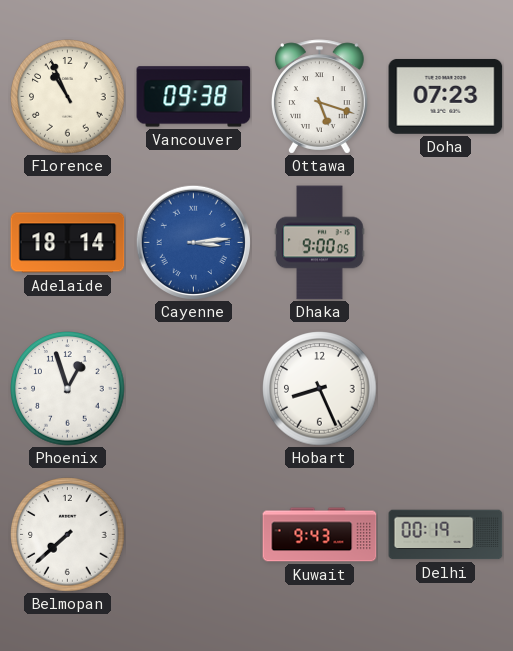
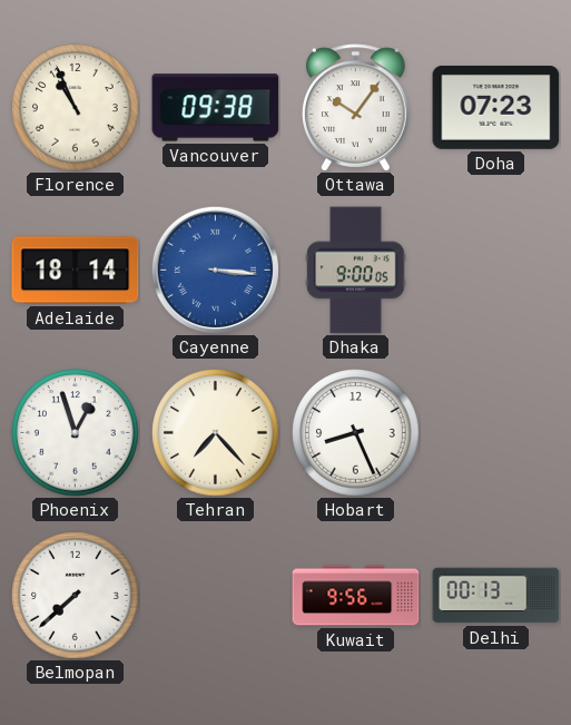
Ottawa: 5:18 -> 10:06
Cayenne: 3:14 -> 3:16
Tehran: none -> 7:23
Kuwait: 9:43 -> 9:56
Delhi: 00:19 -> 00:13
